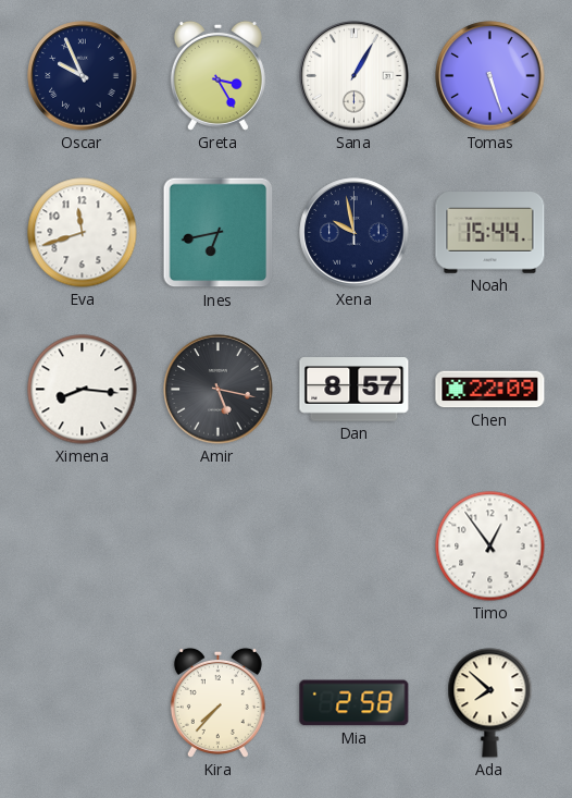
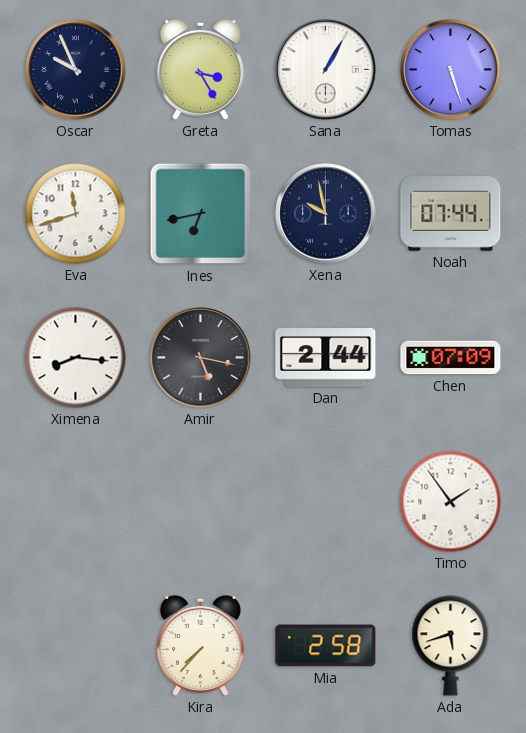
Noah: 15:44 -> 07:44
Dan: 8:57 -> 2:44
Chen: 22:09 -> 07:09
Timo: 12:54 -> 1:54
Ada: 7:52 -> 5:42
